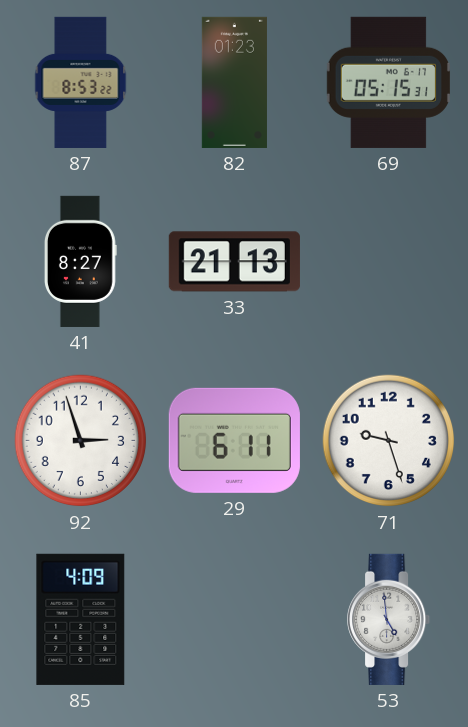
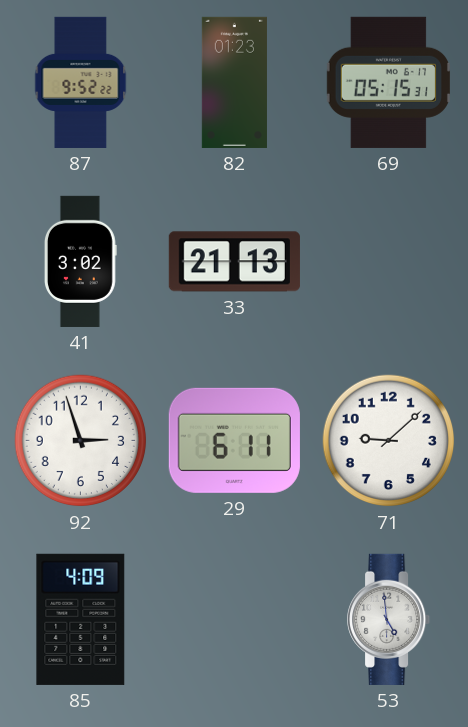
87: 8:53 -> 9:52
41: 8:27 -> 3:02
71: 9:27 -> 9:08
